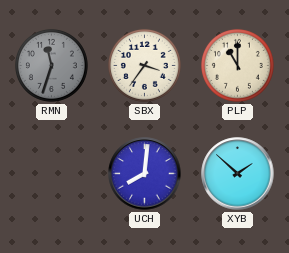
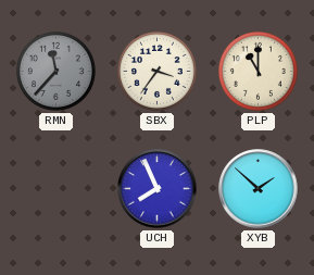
RMN: 11:33 -> 11:37
UCH: 8:01 -> 7:56
